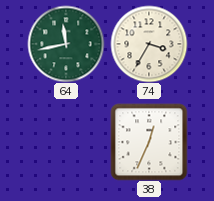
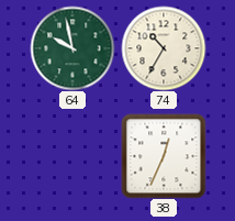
64: 11:43 -> 9:58
74: 3:35 -> 10:35
